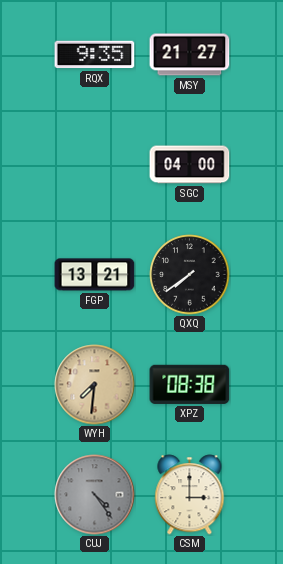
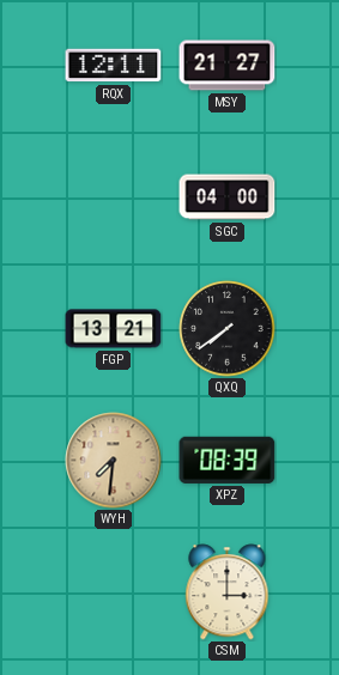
RQX: 9:35 -> 12:11
XPZ: 08:38 -> 08:39
CUJ: 4:24 -> none
